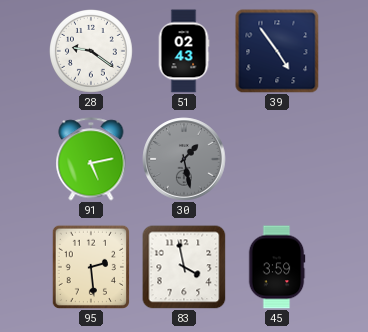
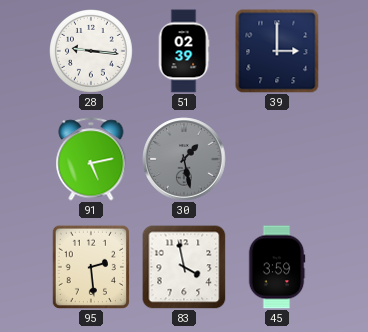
28: 9:21 -> 9:16
51: 02:43 -> 02:39
39: 4:54 -> 3:00
